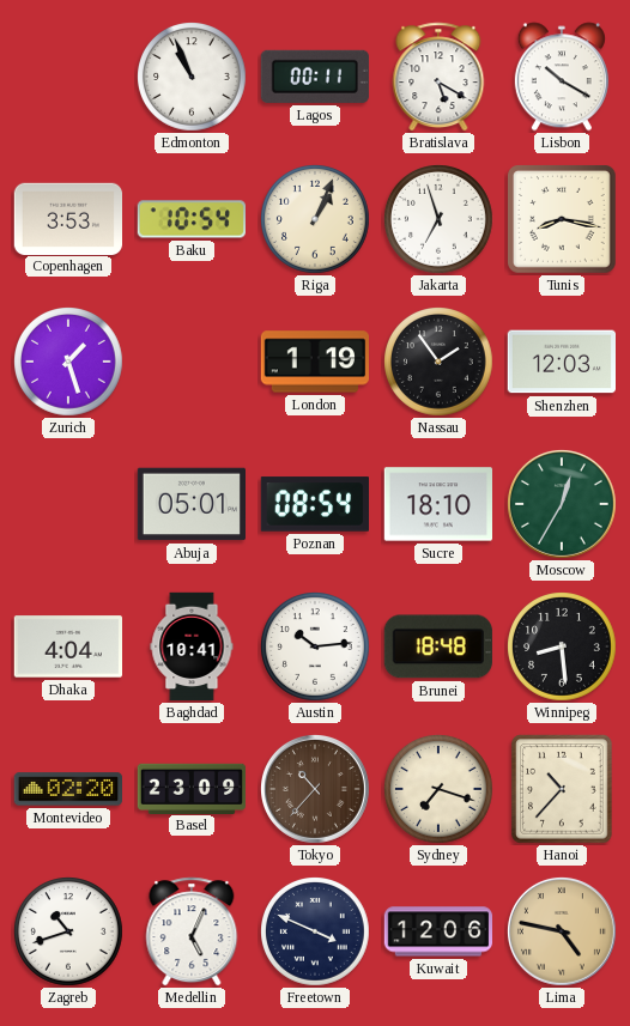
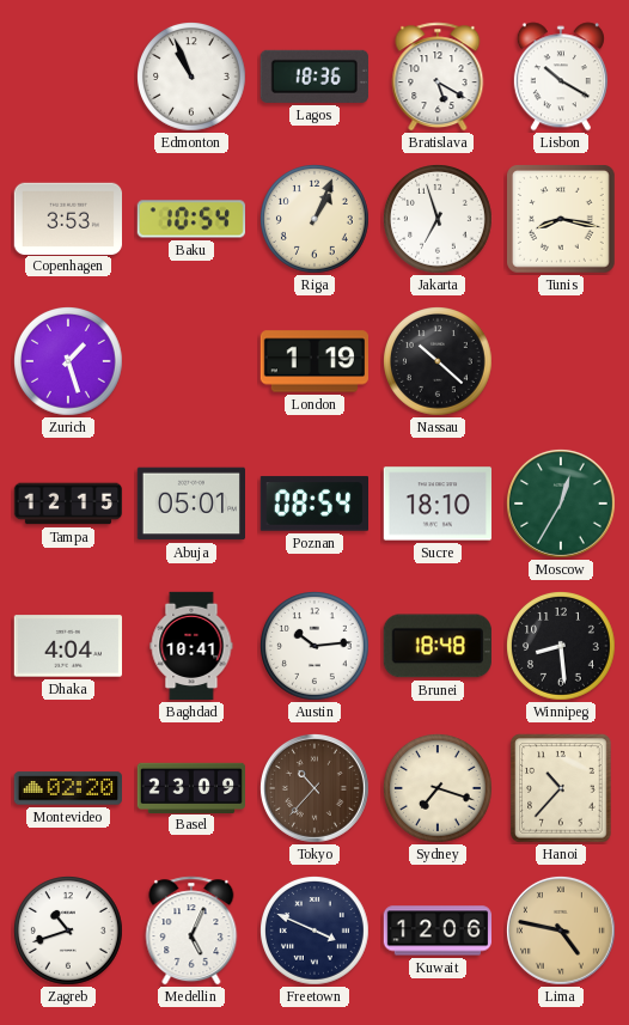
Lagos: 00:11 -> 18:36
Nassau: 1:54 -> 10:22
Shenzhen: 12:03 -> none
Tampa: none -> 12:15
